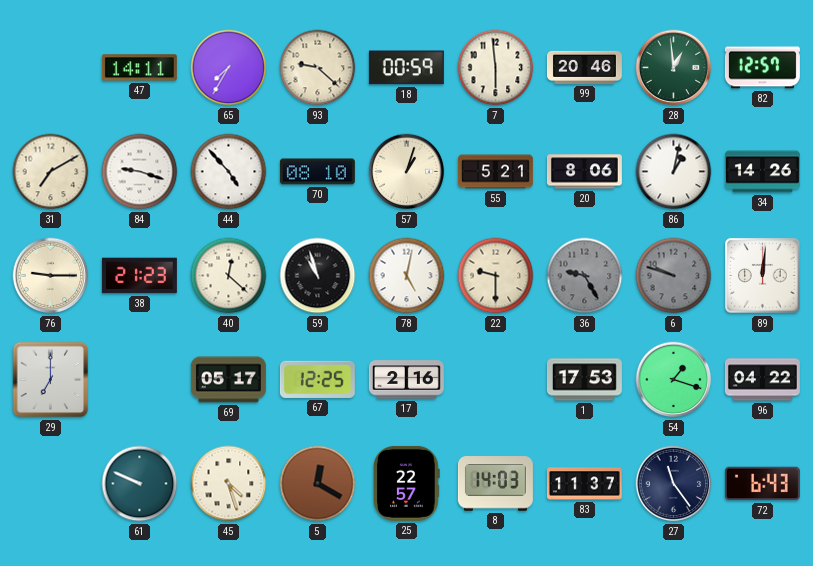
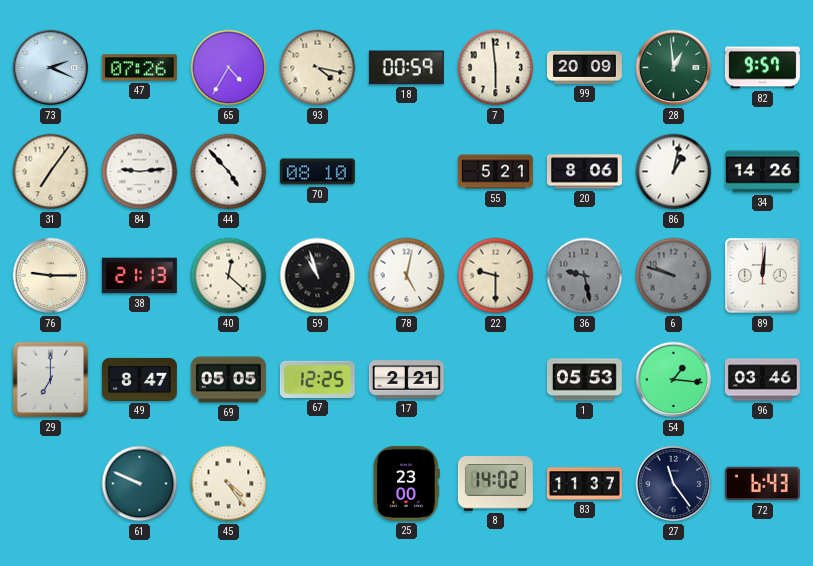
73: none -> 2:19
47: 14:11 -> 07:26
65: 7:35 -> 4:35
93: 9:22 -> 4:17
99: 20:46 -> 20:09
82: 12:57 -> 9:57
31: 7:10 -> 7:06
84: 9:18 -> 9:14
57: 1:03 -> none
38: 21:23 -> 21:13
36: 9:25 -> 9:28
49: none -> 8:47
69: 05:17 -> 05:05
17: 2:16 -> 2:21
1: 17:53 -> 05:53
54: 1:18 -> 1:16
96: 04:22 -> 03:46
45: 4:27 -> 4:24
5: 12:20 -> none
25: 22:57 -> 23:00
8: 14:03 -> 14:02
